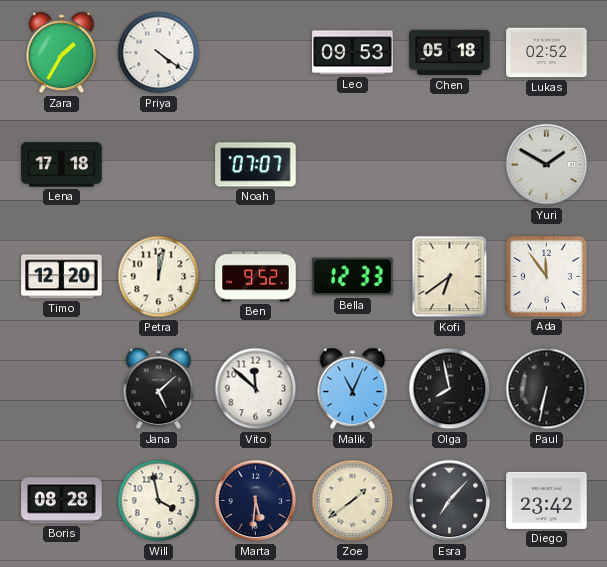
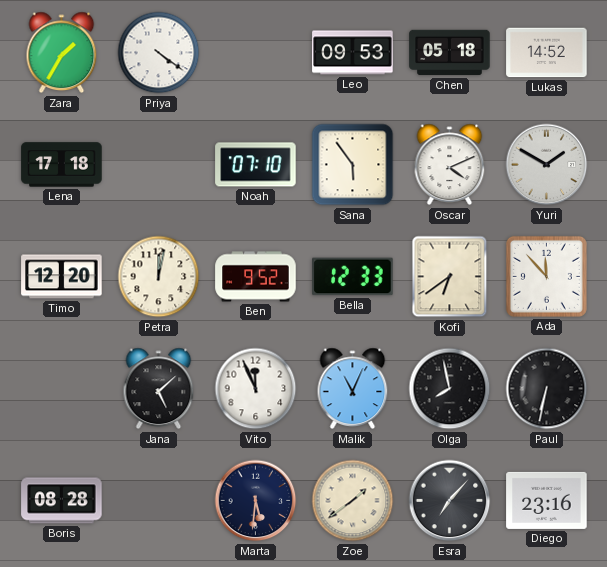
Lukas: 02:52 -> 14:52
Noah: 07:07 -> 07:10
Sana: none -> 5:54
Oscar: none -> 4:11
Ada: 11:54 -> 11:53
Vito: 11:52 -> 11:56
Will: 3:58 -> none
Diego: 23:42 -> 23:16
